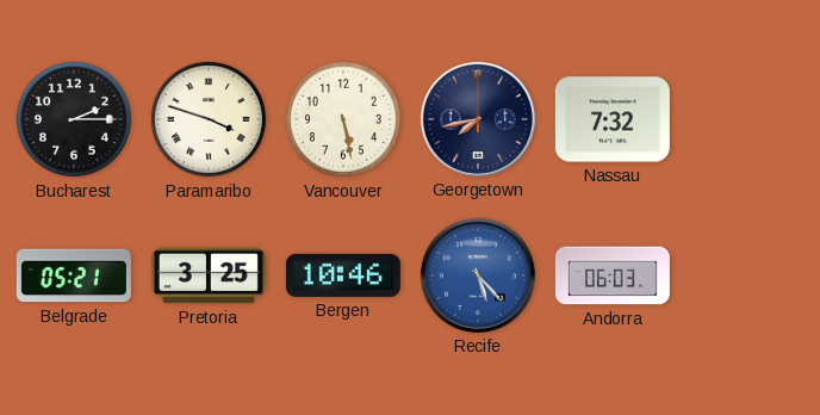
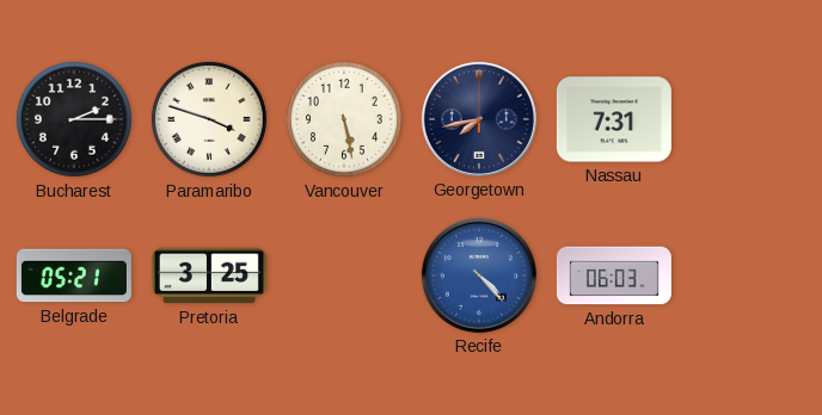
Nassau: 7:32 -> 7:31
Bergen: 10:46 -> none
Recife: 5:23 -> 4:23
